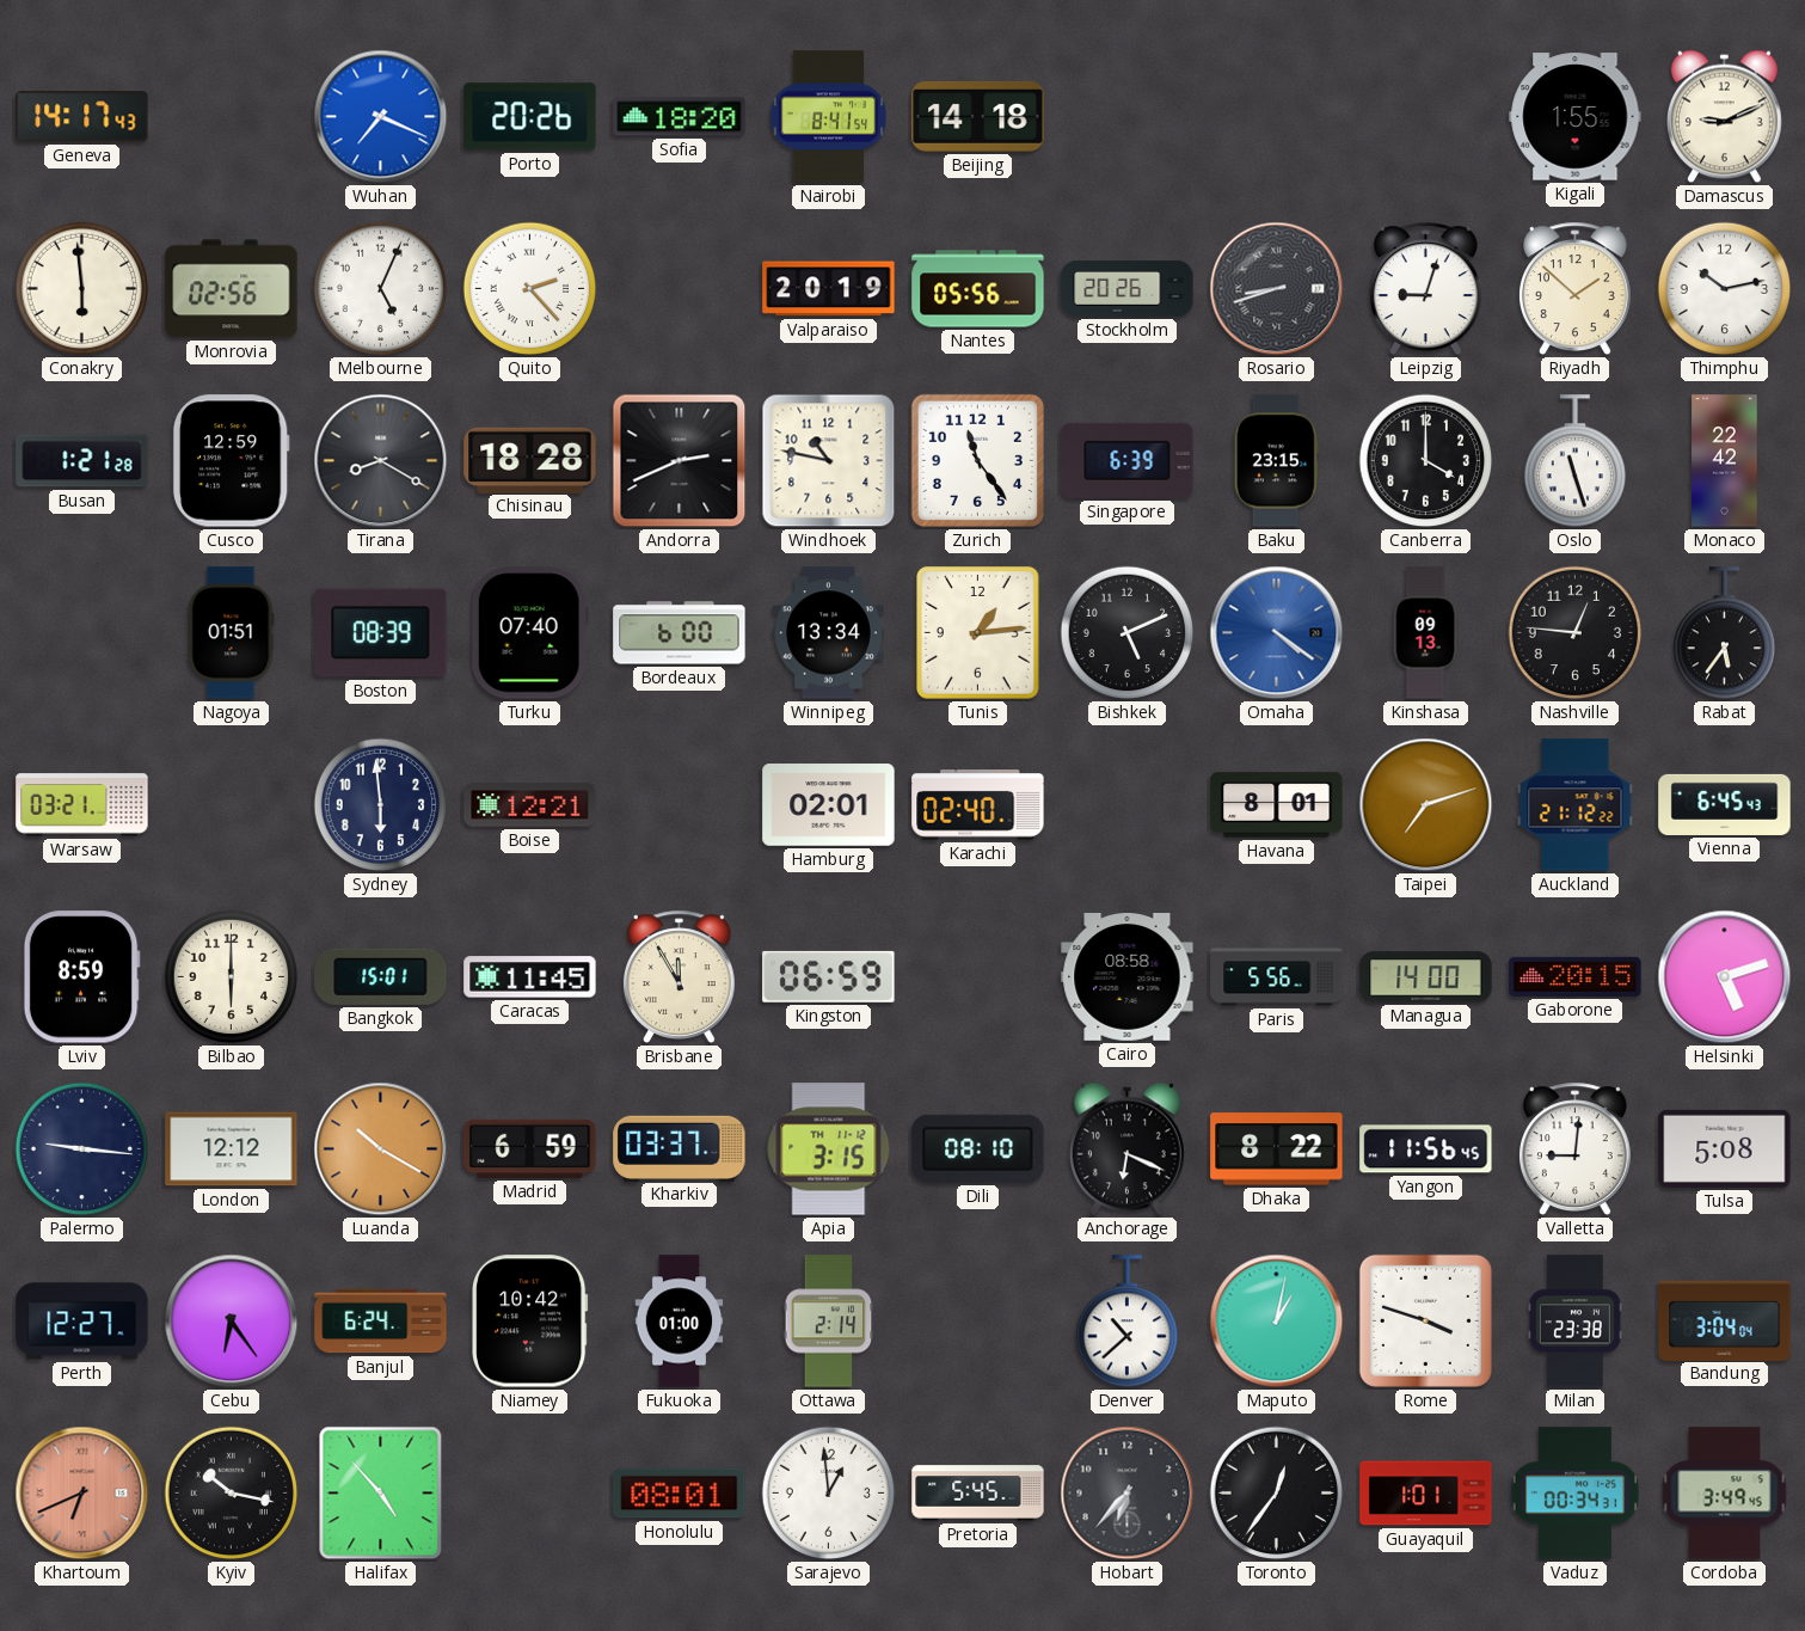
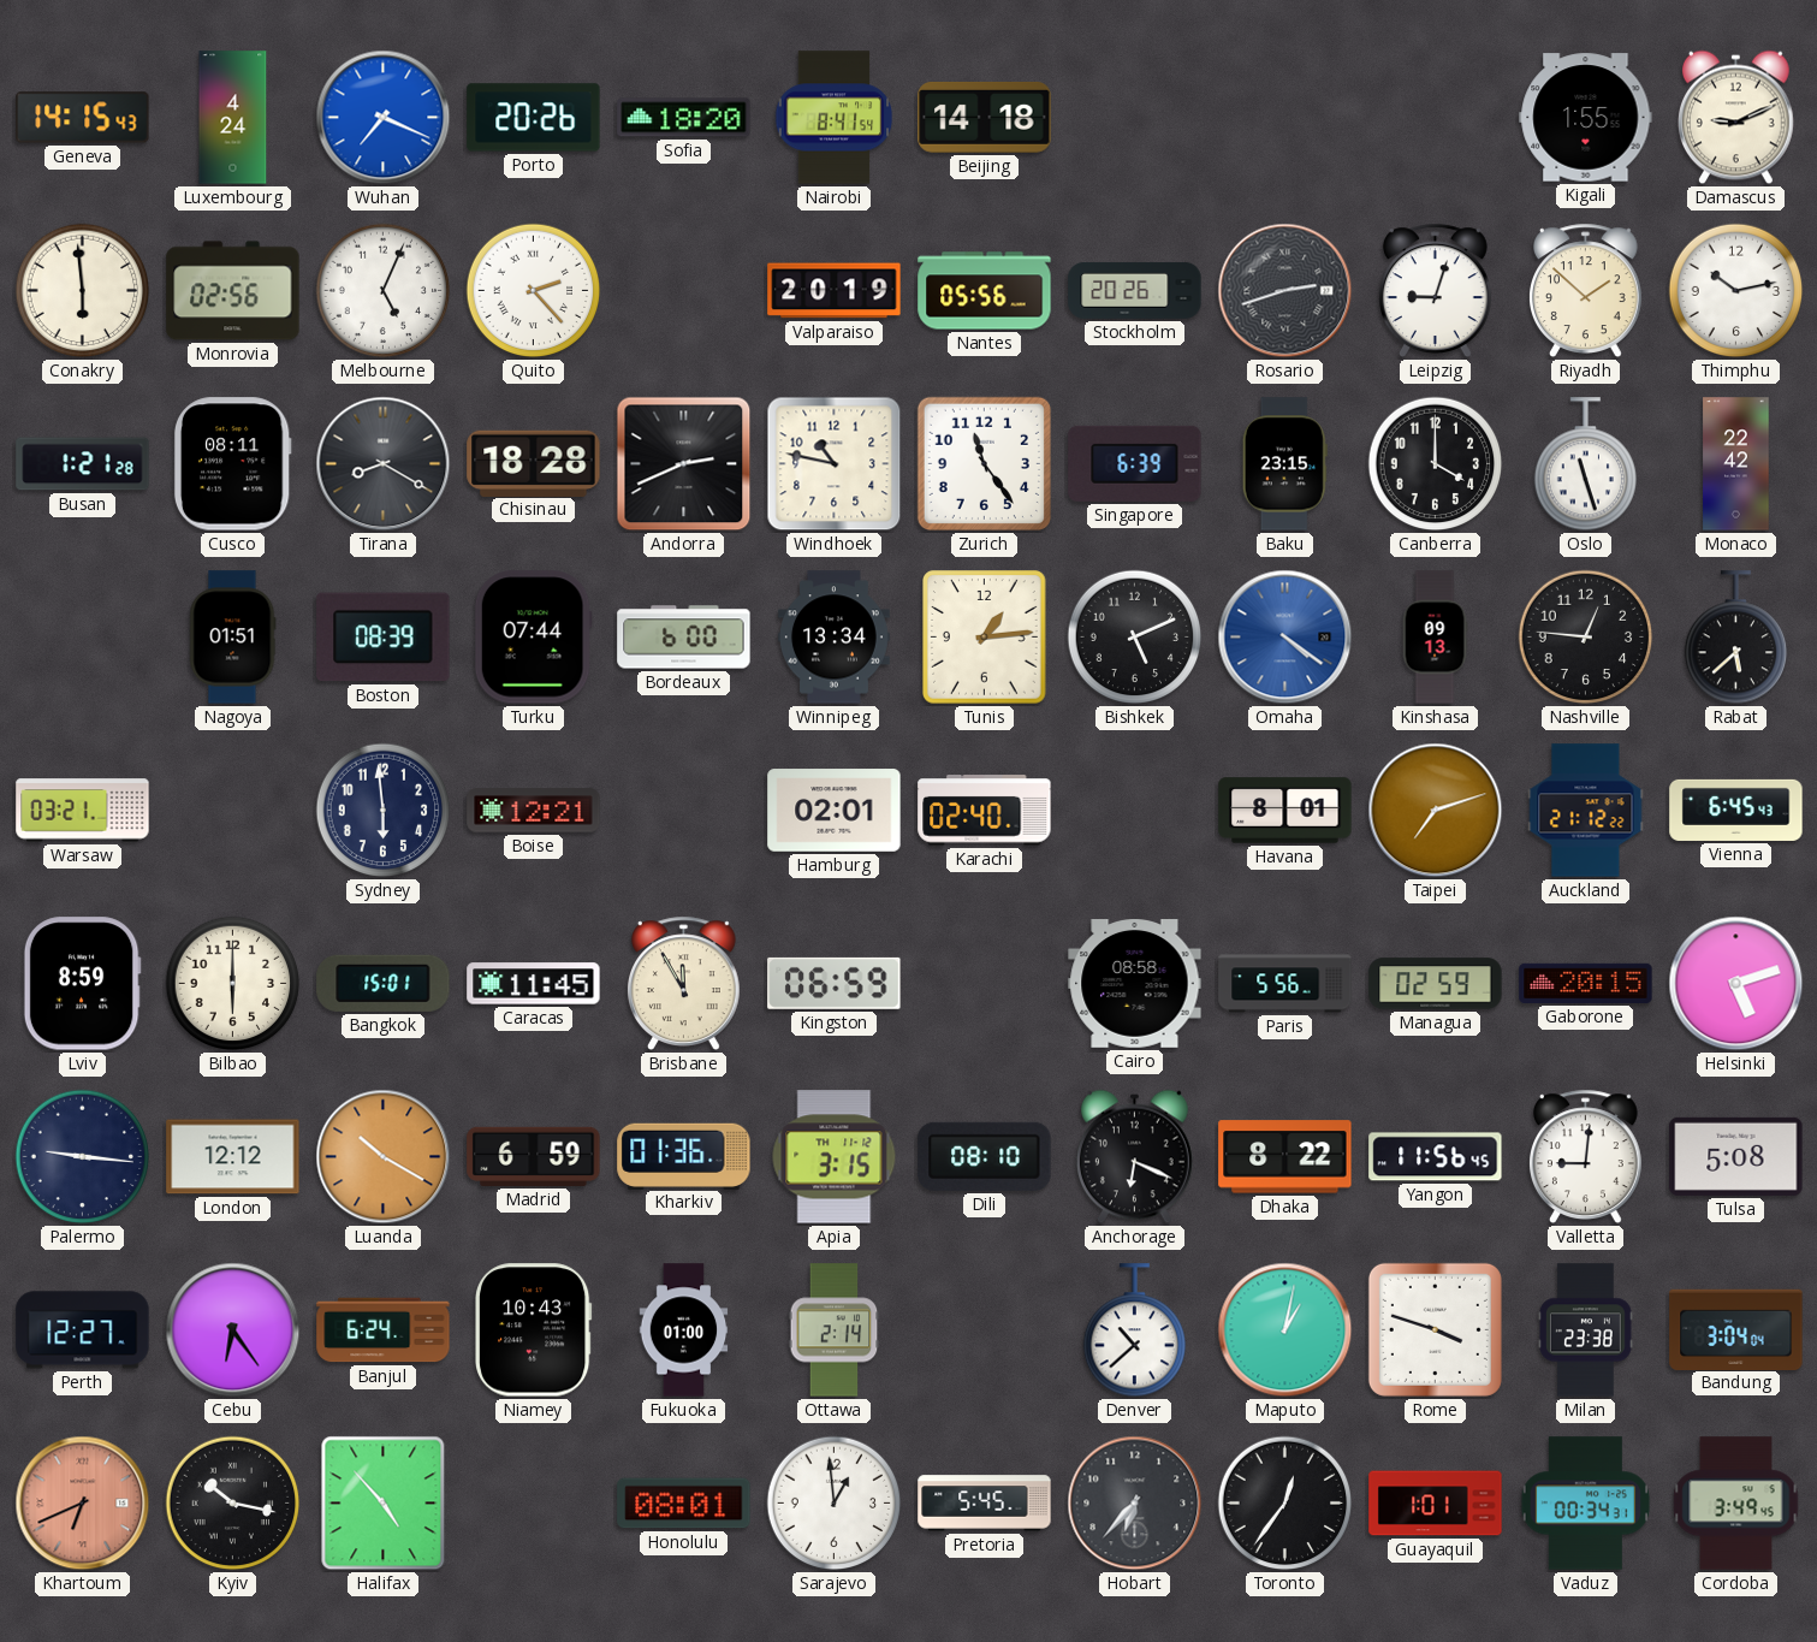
Geneva: 14:17 -> 14:15
Luxembourg: none -> 4:24
Rosario: 8:42 -> 2:42
Cusco: 12:59 -> 08:11
Turku: 07:40 -> 07:44
Rabat: 5:36 -> 5:38
Managua: 14:00 -> 02:59
Kharkiv: 03:37 -> 01:36
Niamey: 10:42 -> 10:43
